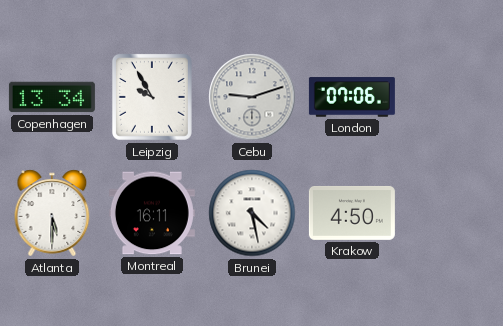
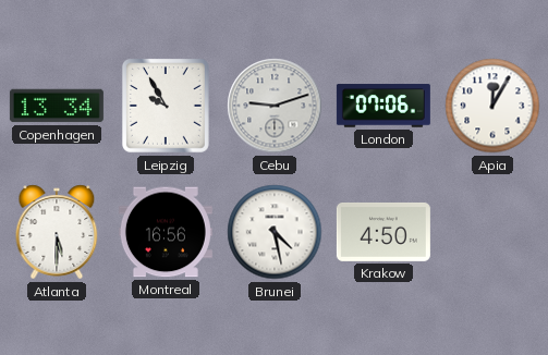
Apia: none -> 12:05
Montreal: 16:11 -> 16:56
